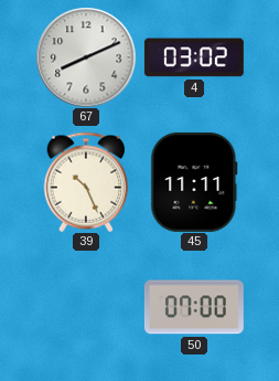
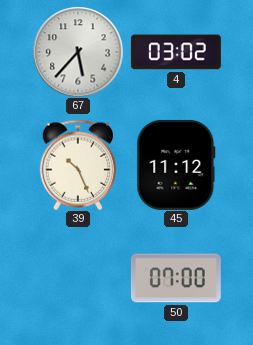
67: 8:11 -> 5:37
45: 11:11 -> 11:12
